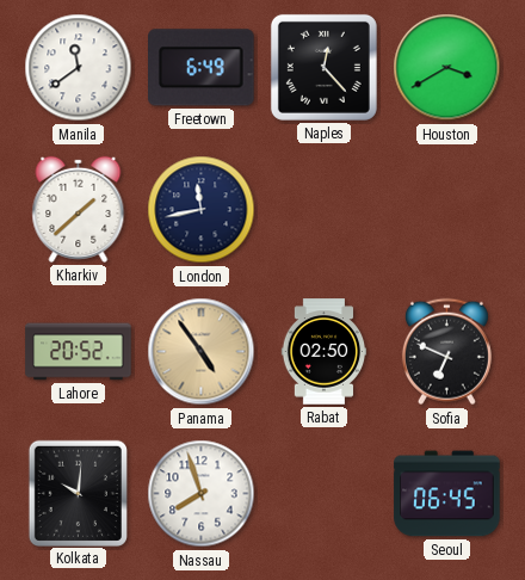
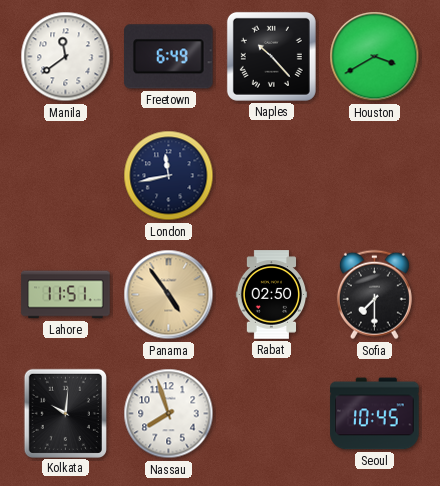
Naples: 12:23 -> 10:23
Kharkiv: 1:38 -> none
Lahore: 20:52 -> 11:51
Sofia: 6:49 -> 7:30
Seoul: 06:45 -> 10:45
